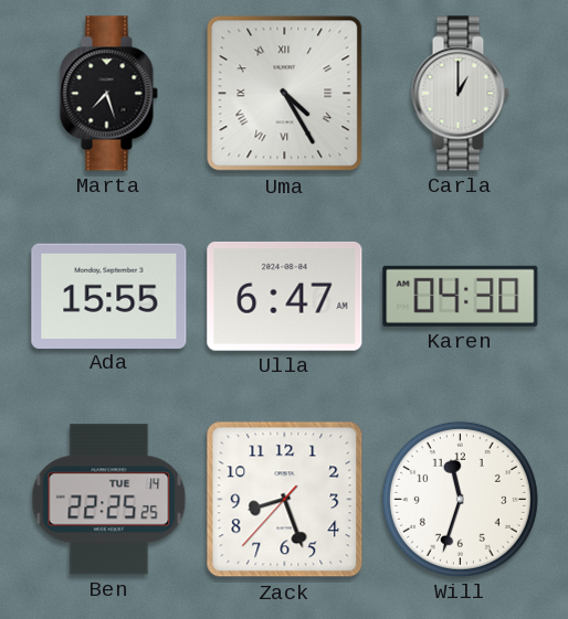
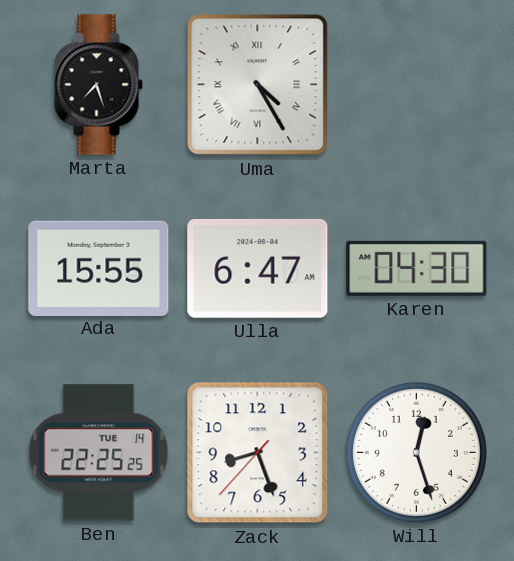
Carla: 1:00 -> none
Will: 11:33 -> 12:27
